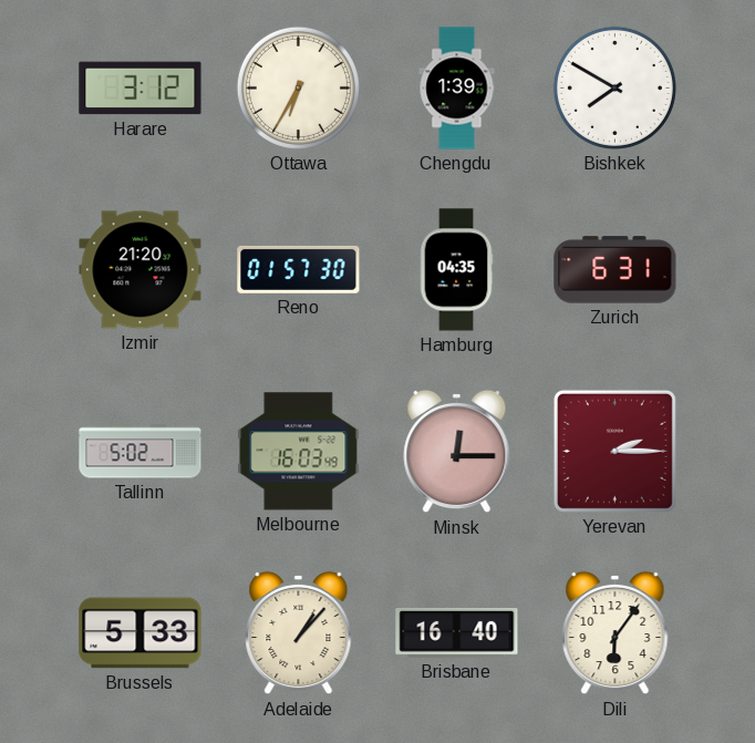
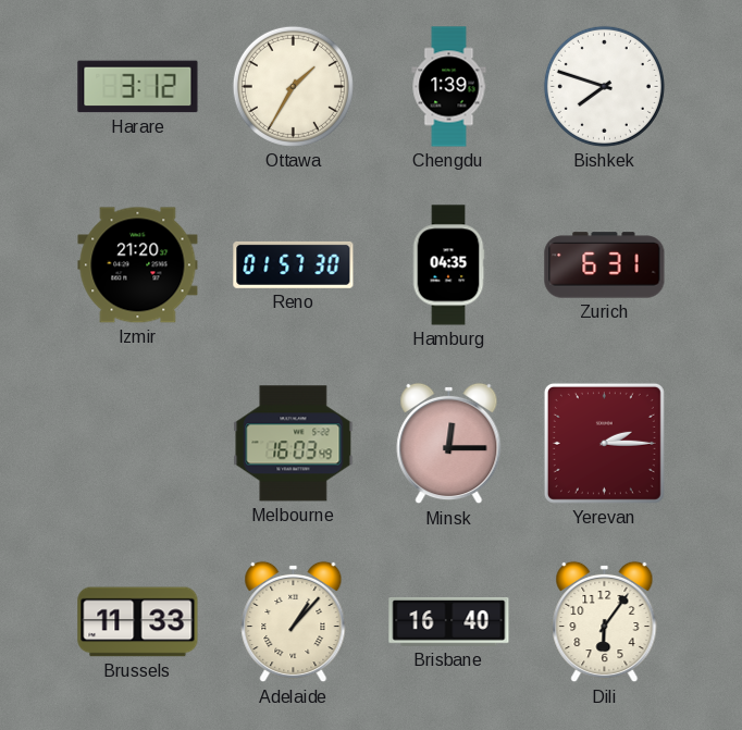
Ottawa: 6:35 -> 1:35
Bishkek: 7:50 -> 7:48
Tallinn: 5:02 -> none
Brussels: 5:33 -> 11:33
